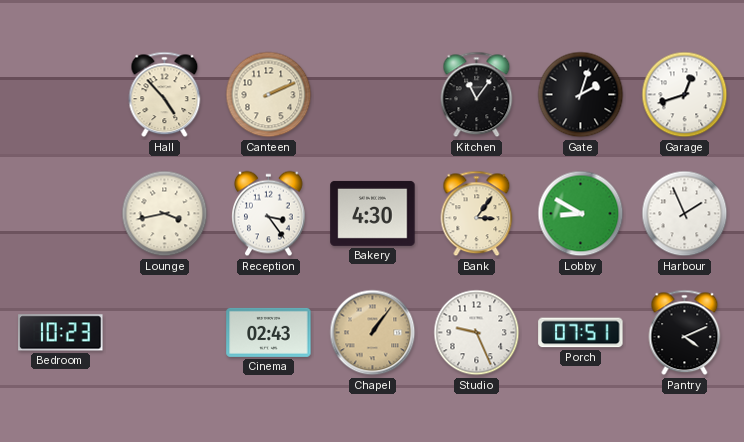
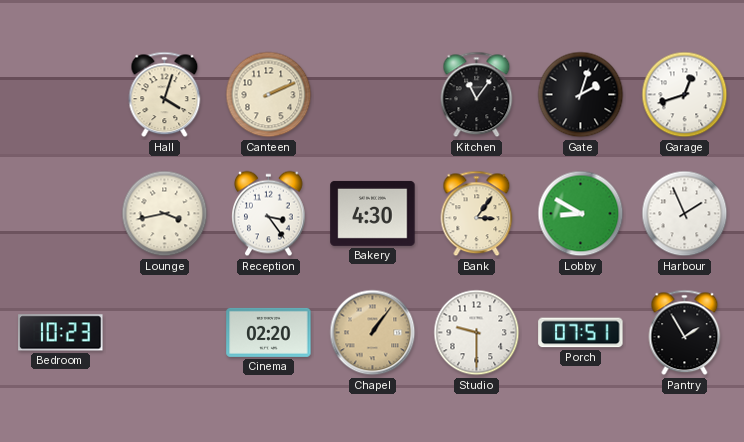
Hall: 4:53 -> 4:03
Cinema: 02:43 -> 02:20
Studio: 9:26 -> 9:30
Pantry: 4:11 -> 1:55
